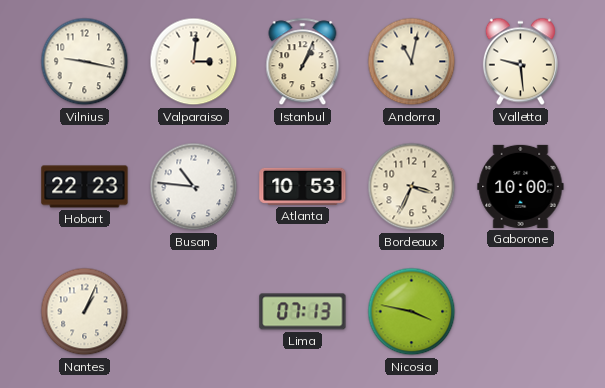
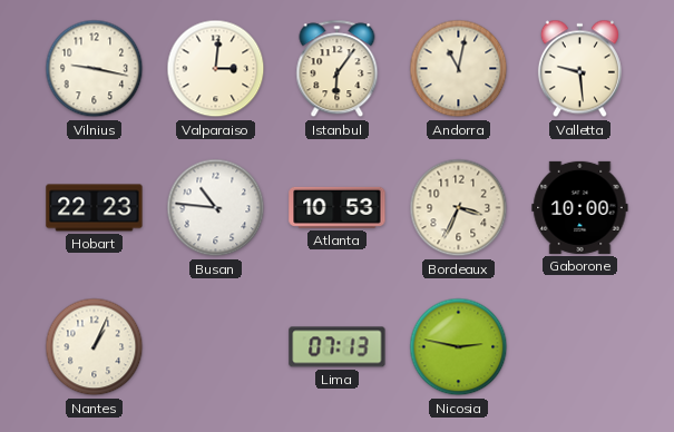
Istanbul: 1:04 -> 6:06
Nicosia: 3:47 -> 2:47
